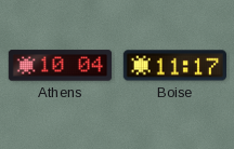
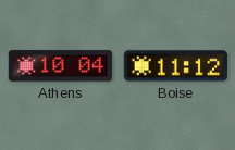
Boise: 11:17 -> 11:12
